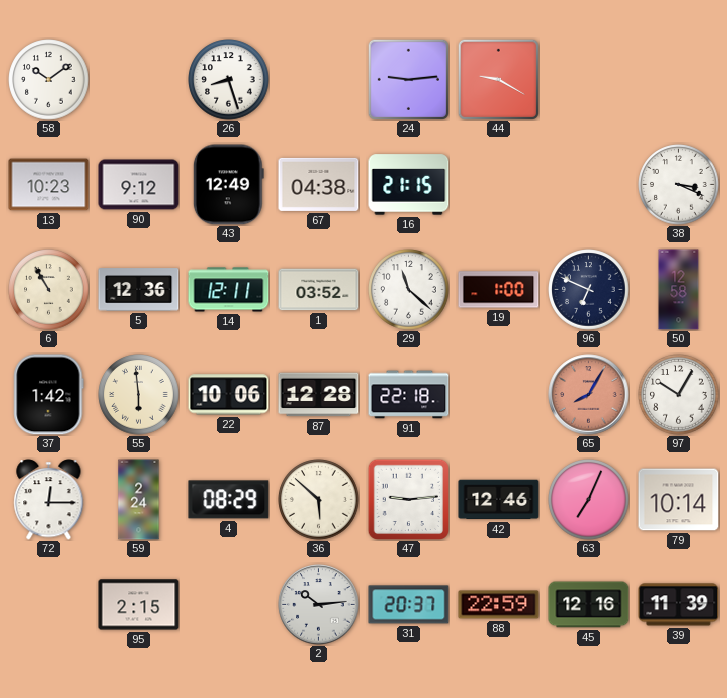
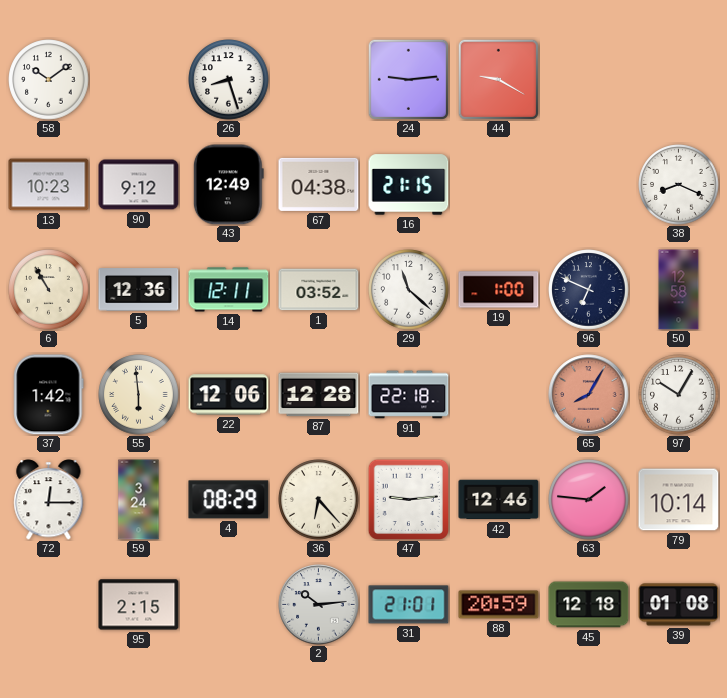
38: 3:19 -> 8:19
22: 10:06 -> 12:06
59: 2:24 -> 3:24
36: 5:52 -> 6:23
63: 7:04 -> 1:46
31: 20:37 -> 21:01
88: 22:59 -> 20:59
45: 12:16 -> 12:18
39: 11:39 -> 01:08
